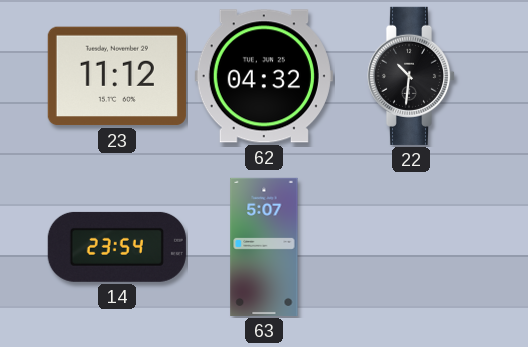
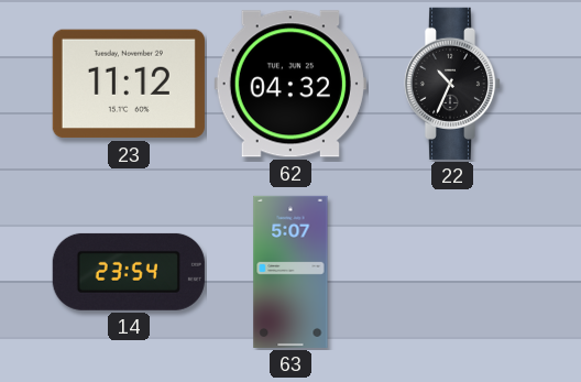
22: 10:31 -> 10:34
